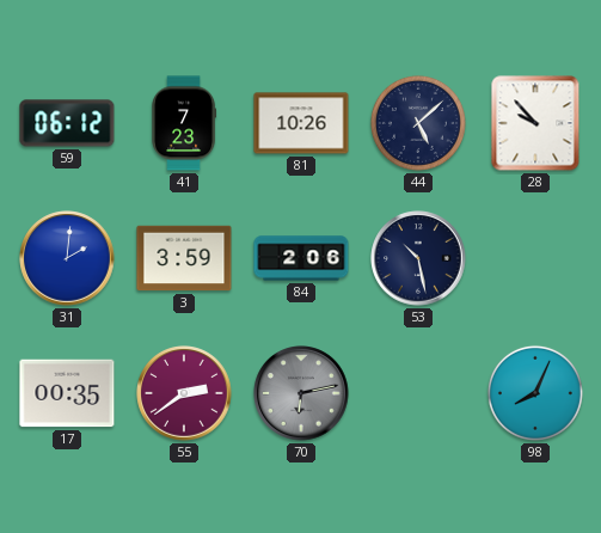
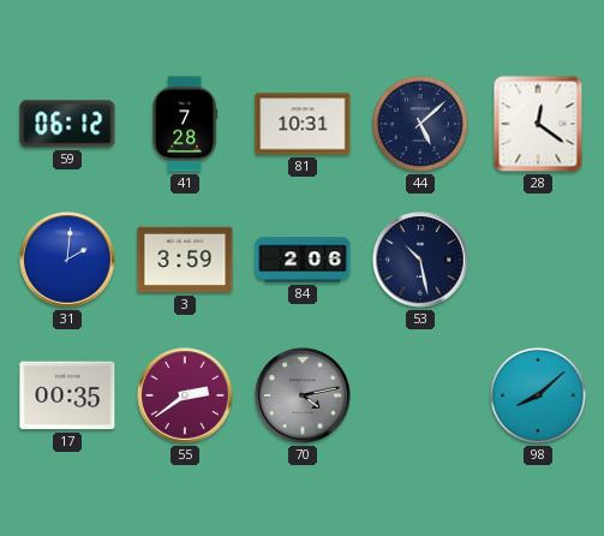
41: 7:23 -> 7:28
81: 10:26 -> 10:31
28: 9:53 -> 12:21
70: 6:13 -> 4:13
98: 8:04 -> 8:08
